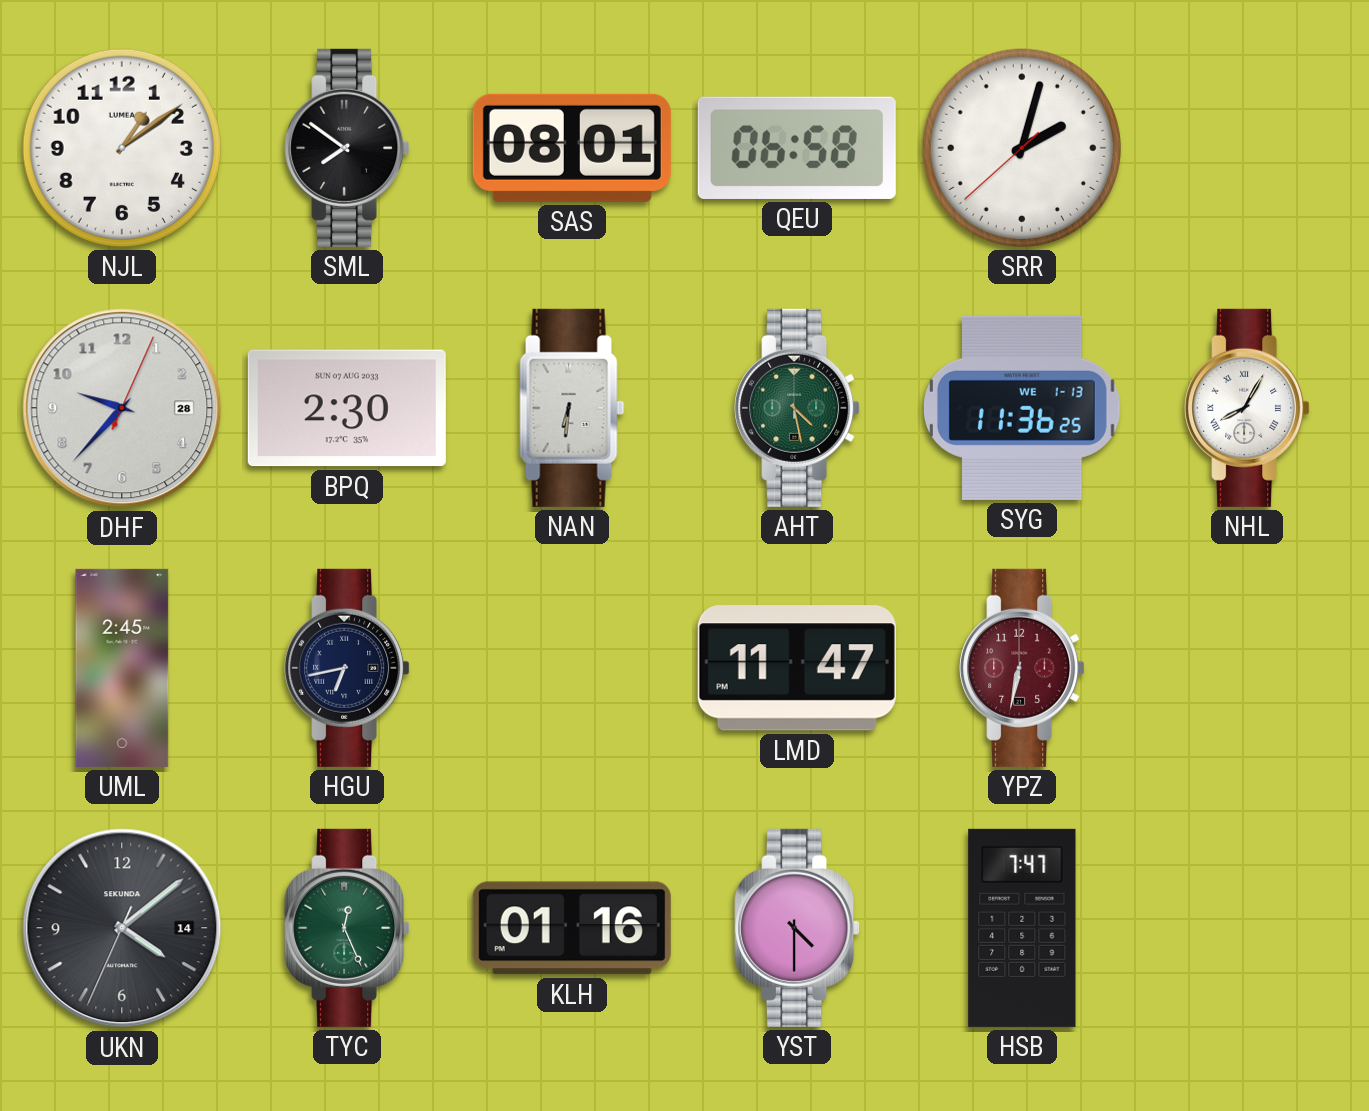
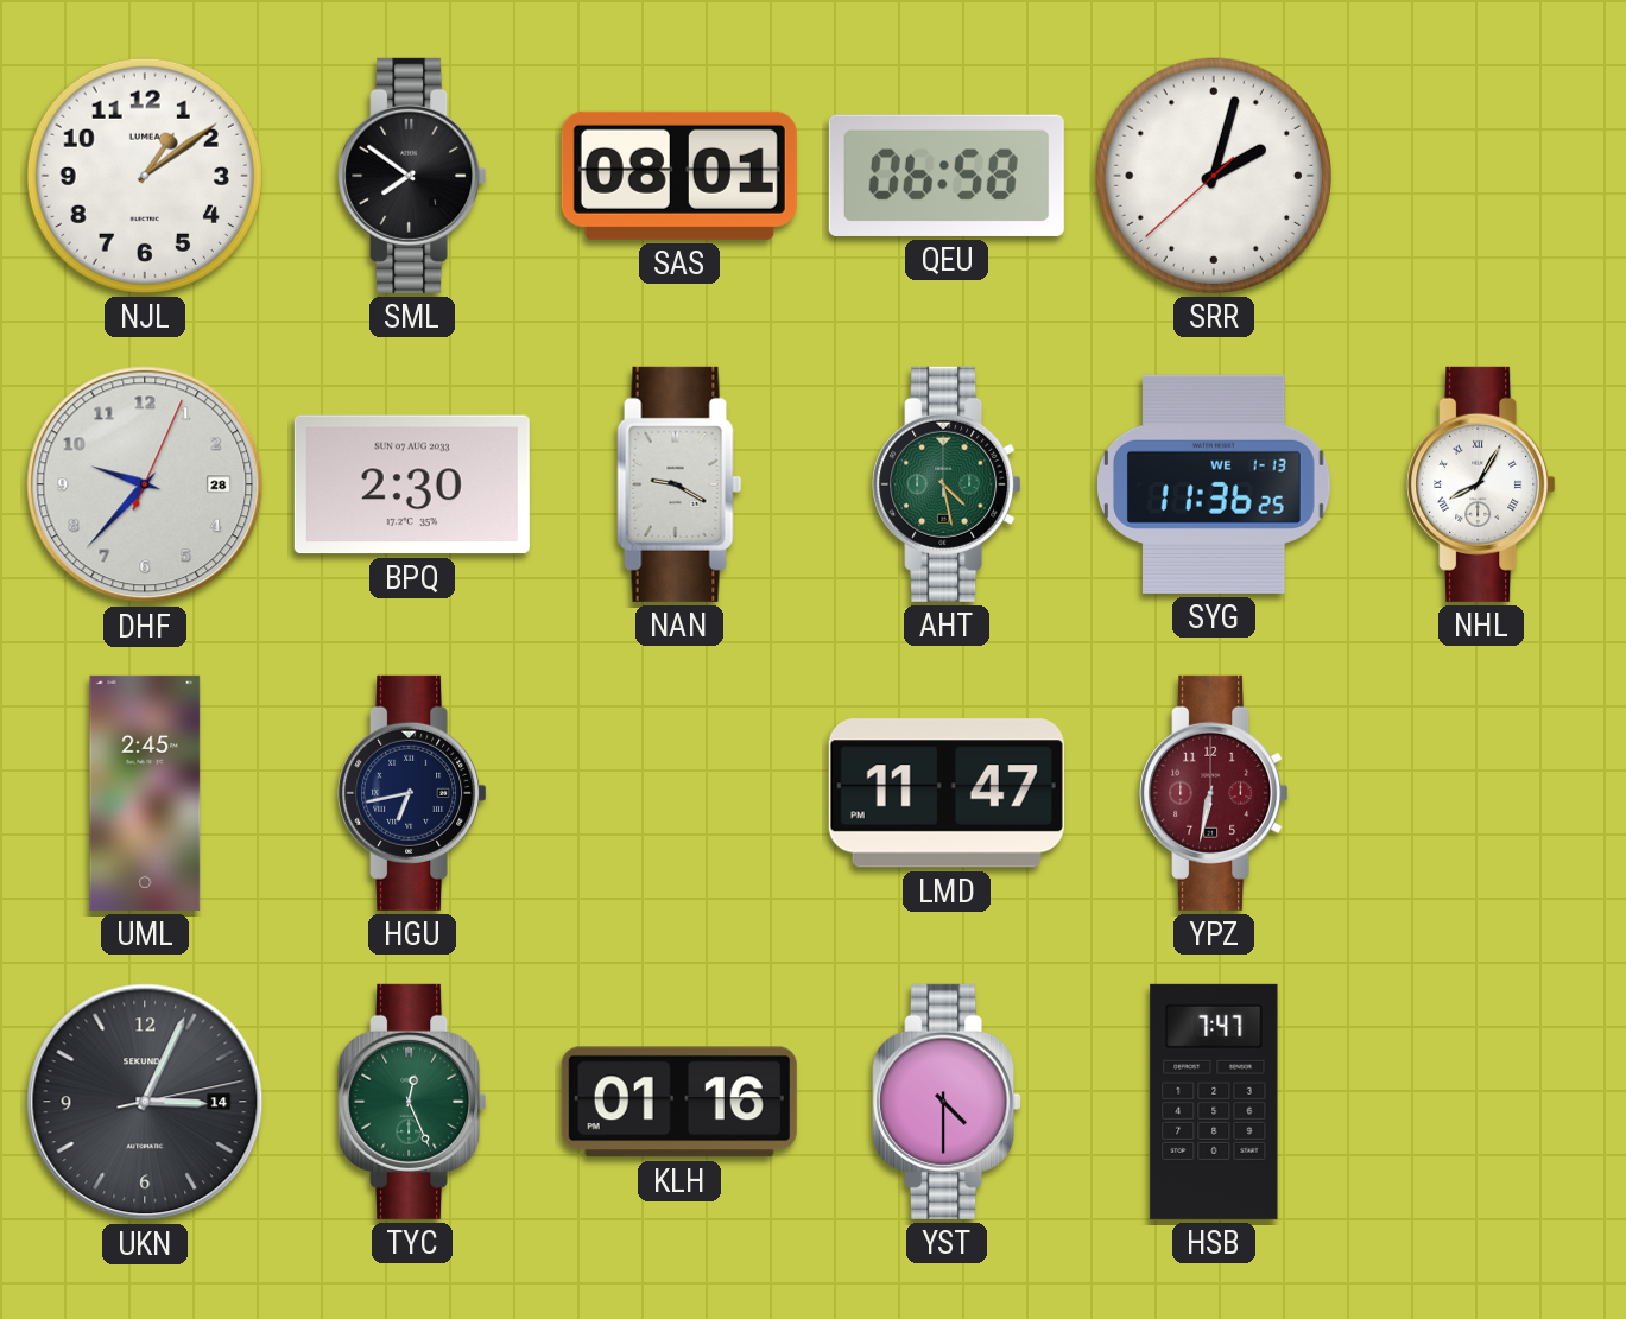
NAN: 6:31 -> 9:20
UKN: 4:08 -> 3:04
